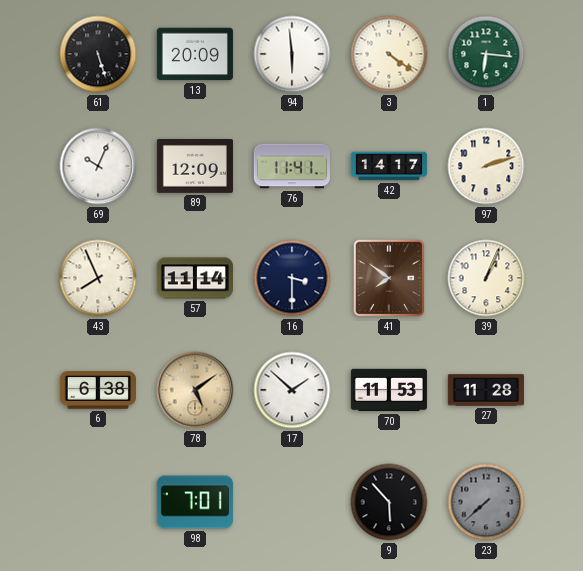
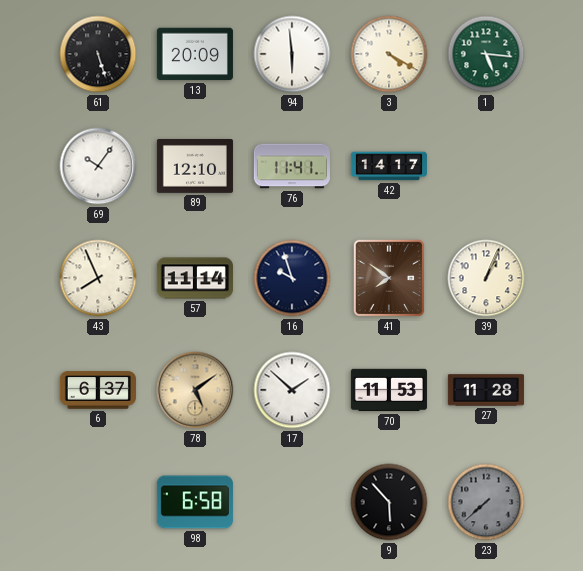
3: 4:21 -> 4:20
1: 6:16 -> 5:16
69: 10:04 -> 10:06
89: 12:09 -> 12:10
97: 2:12 -> none
16: 3:30 -> 9:57
6: 6:38 -> 6:37
98: 7:01 -> 6:58
